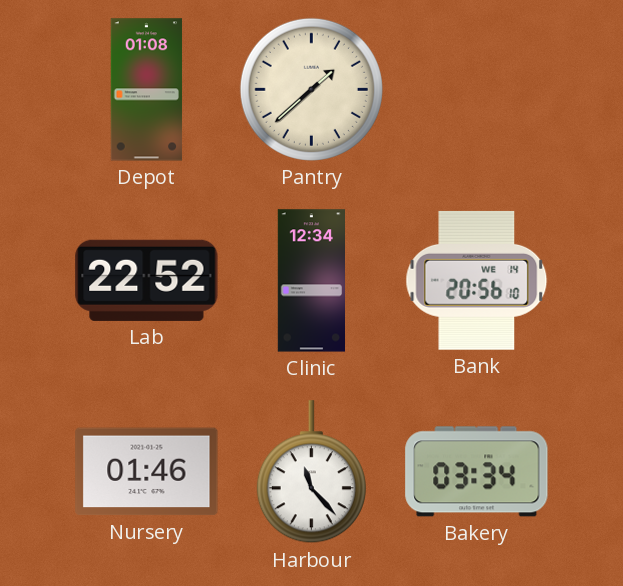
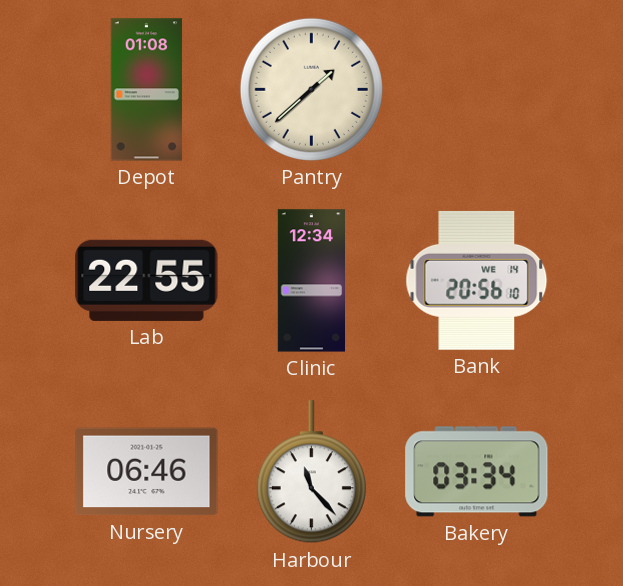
Lab: 22:52 -> 22:55
Nursery: 01:46 -> 06:46
